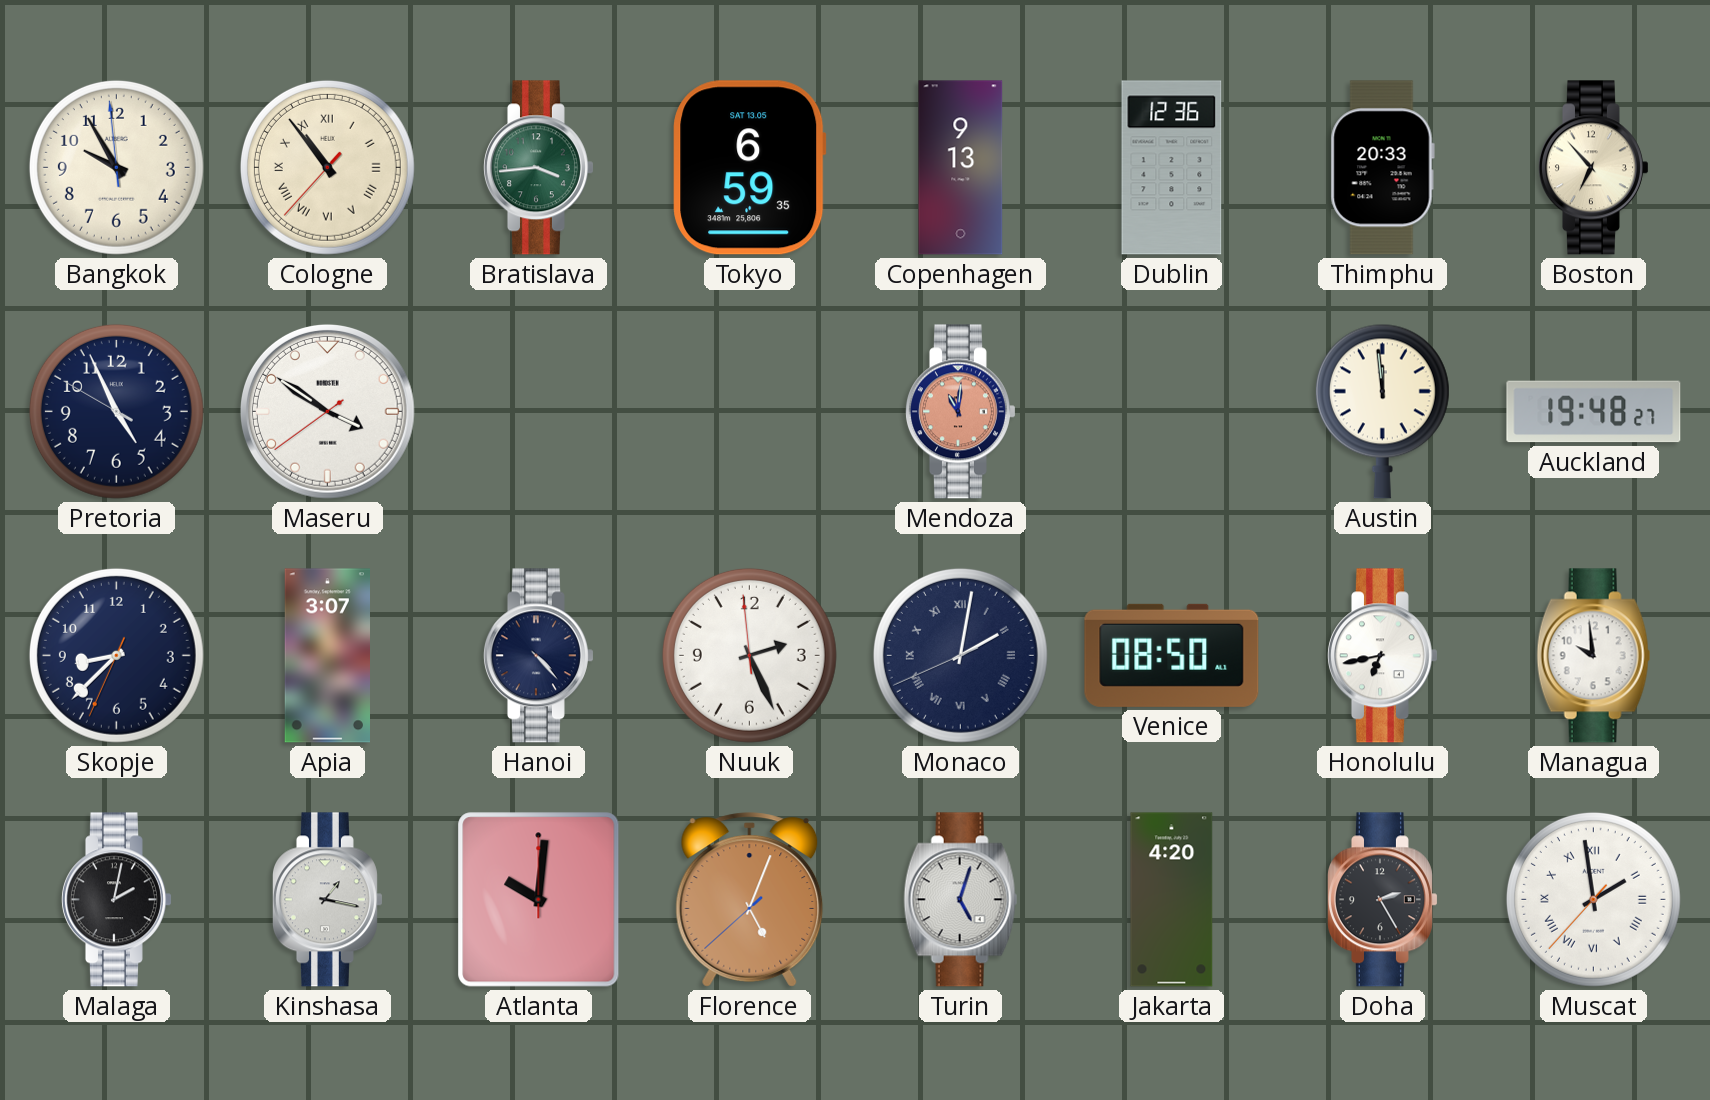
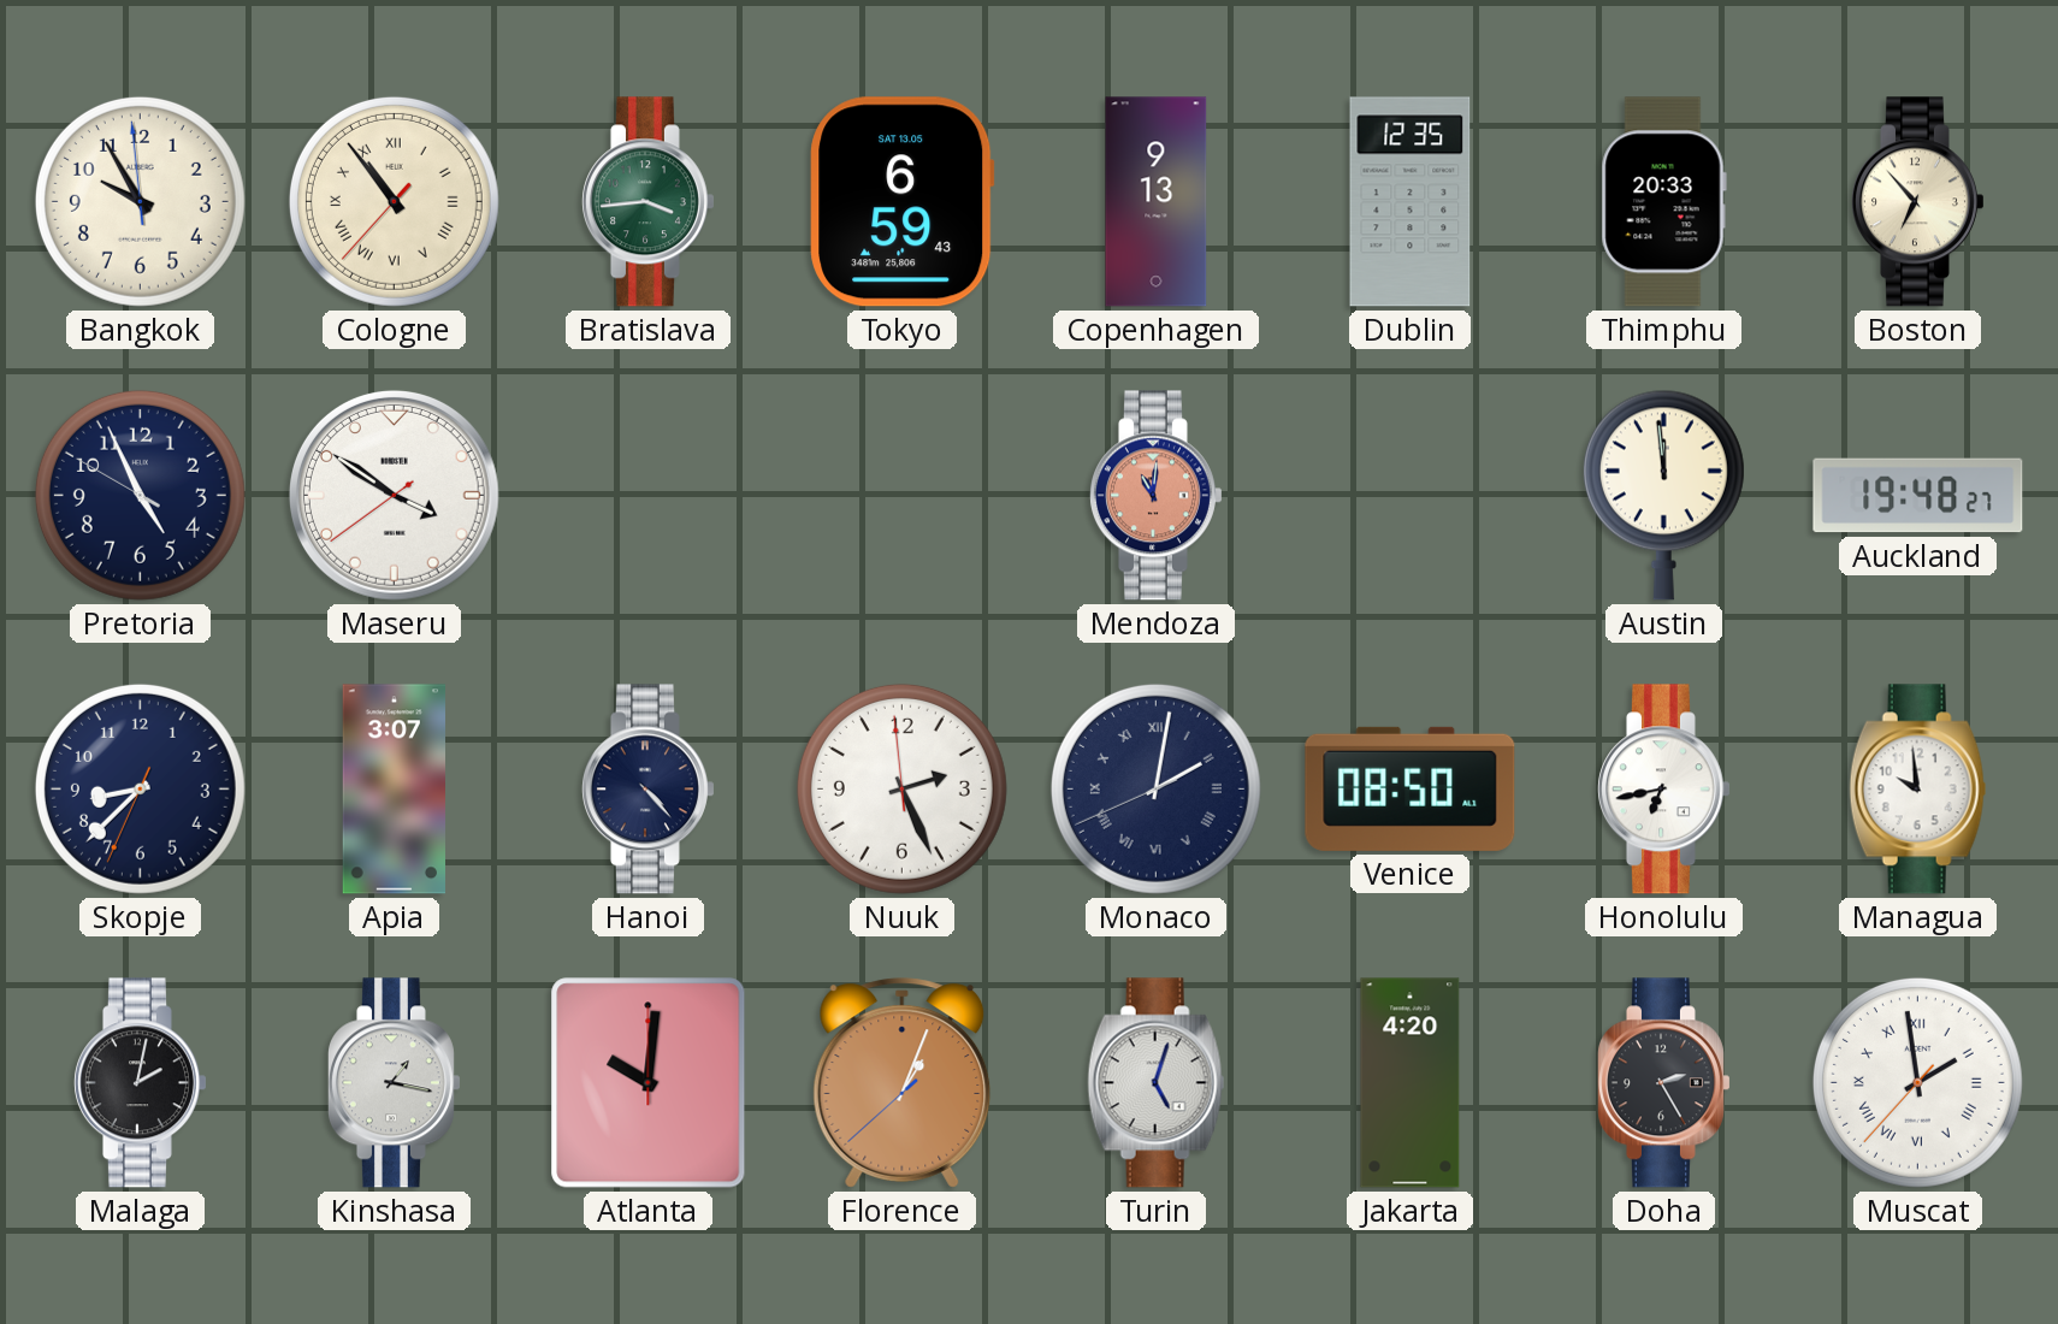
Tokyo: 6:59:35 -> 6:59:43
Dublin: 12:36 -> 12:35
Florence: 5:03 -> 1:03
